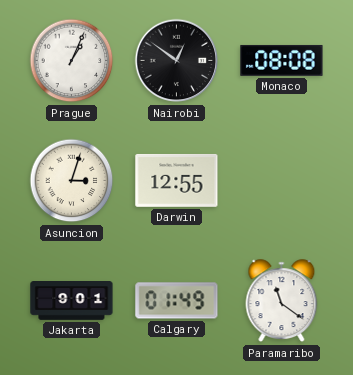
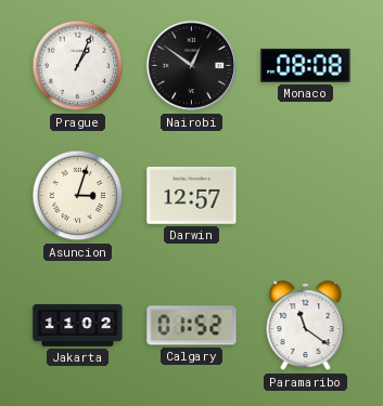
Darwin: 12:55 -> 12:57
Jakarta: 9:01 -> 11:02
Calgary: 01:49 -> 01:52
